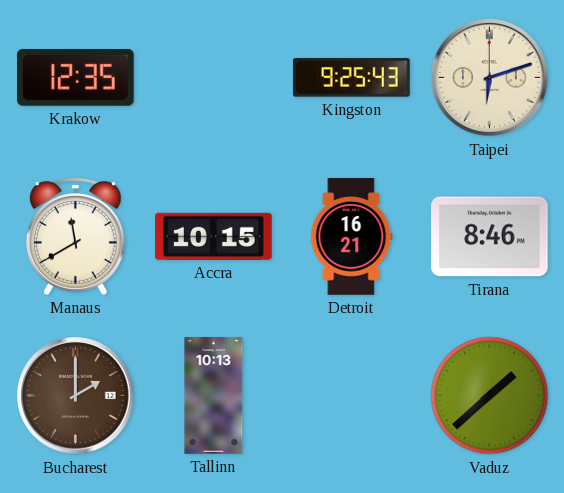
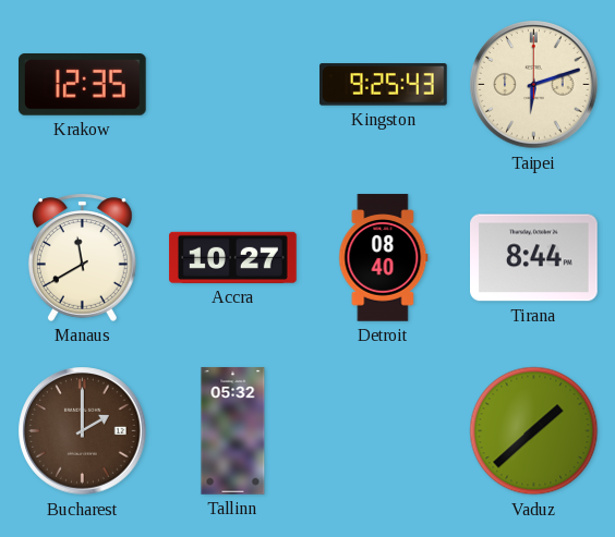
Accra: 10:15 -> 10:27
Detroit: 16:21 -> 08:40
Tirana: 8:46 -> 8:44
Tallinn: 10:13 -> 05:32
